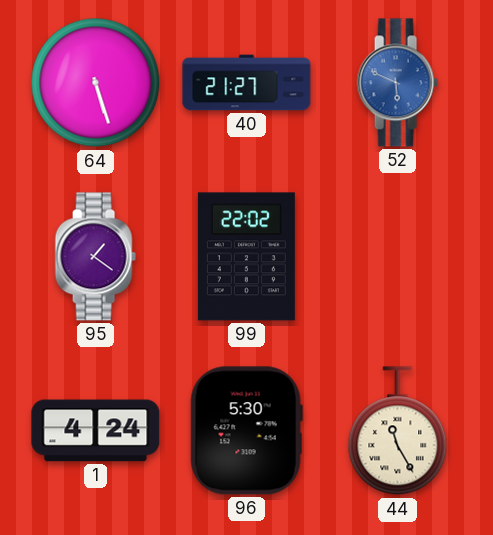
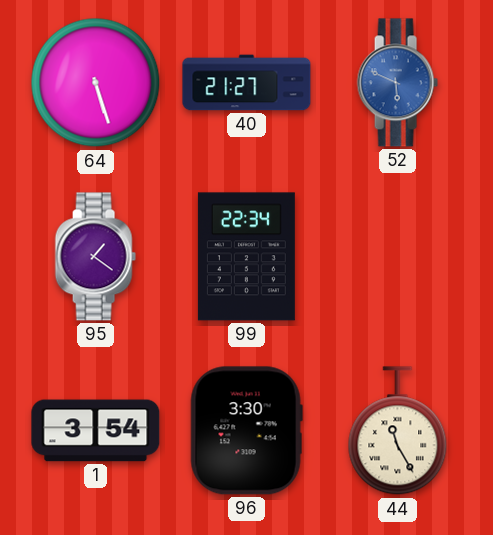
99: 22:02 -> 22:34
1: 4:24 -> 3:54
96: 5:30 -> 3:30
